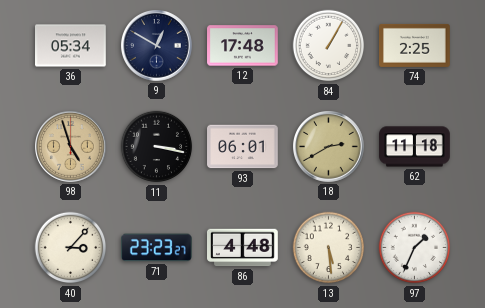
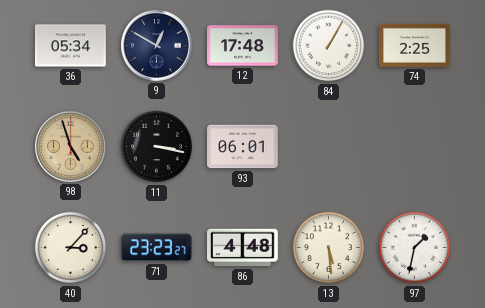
18: 2:40 -> none
62: 11:18 -> none
97: 1:34 -> 1:32
